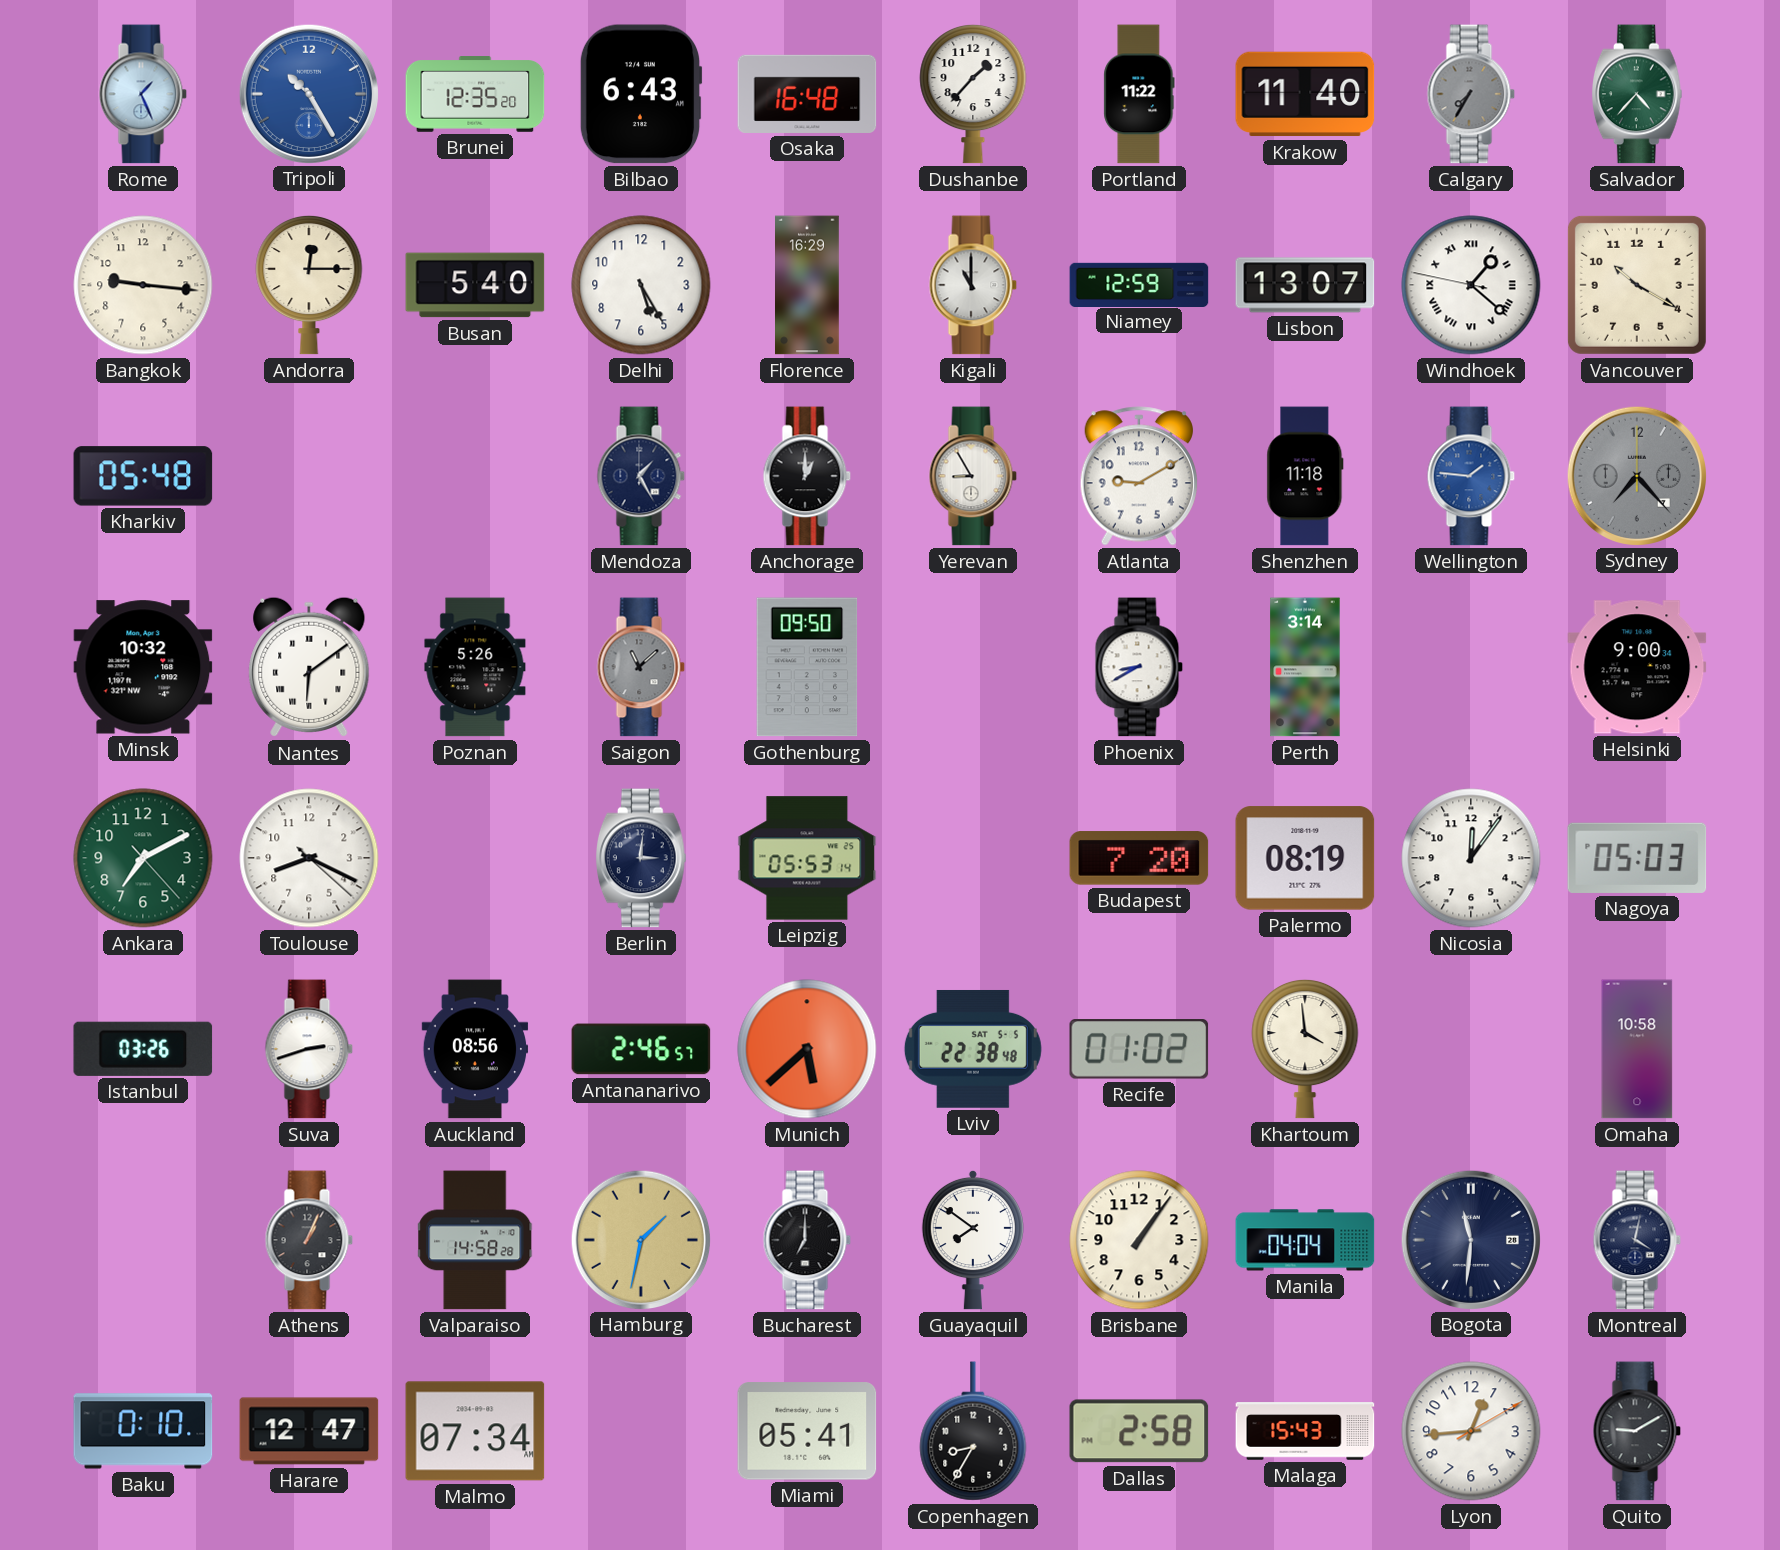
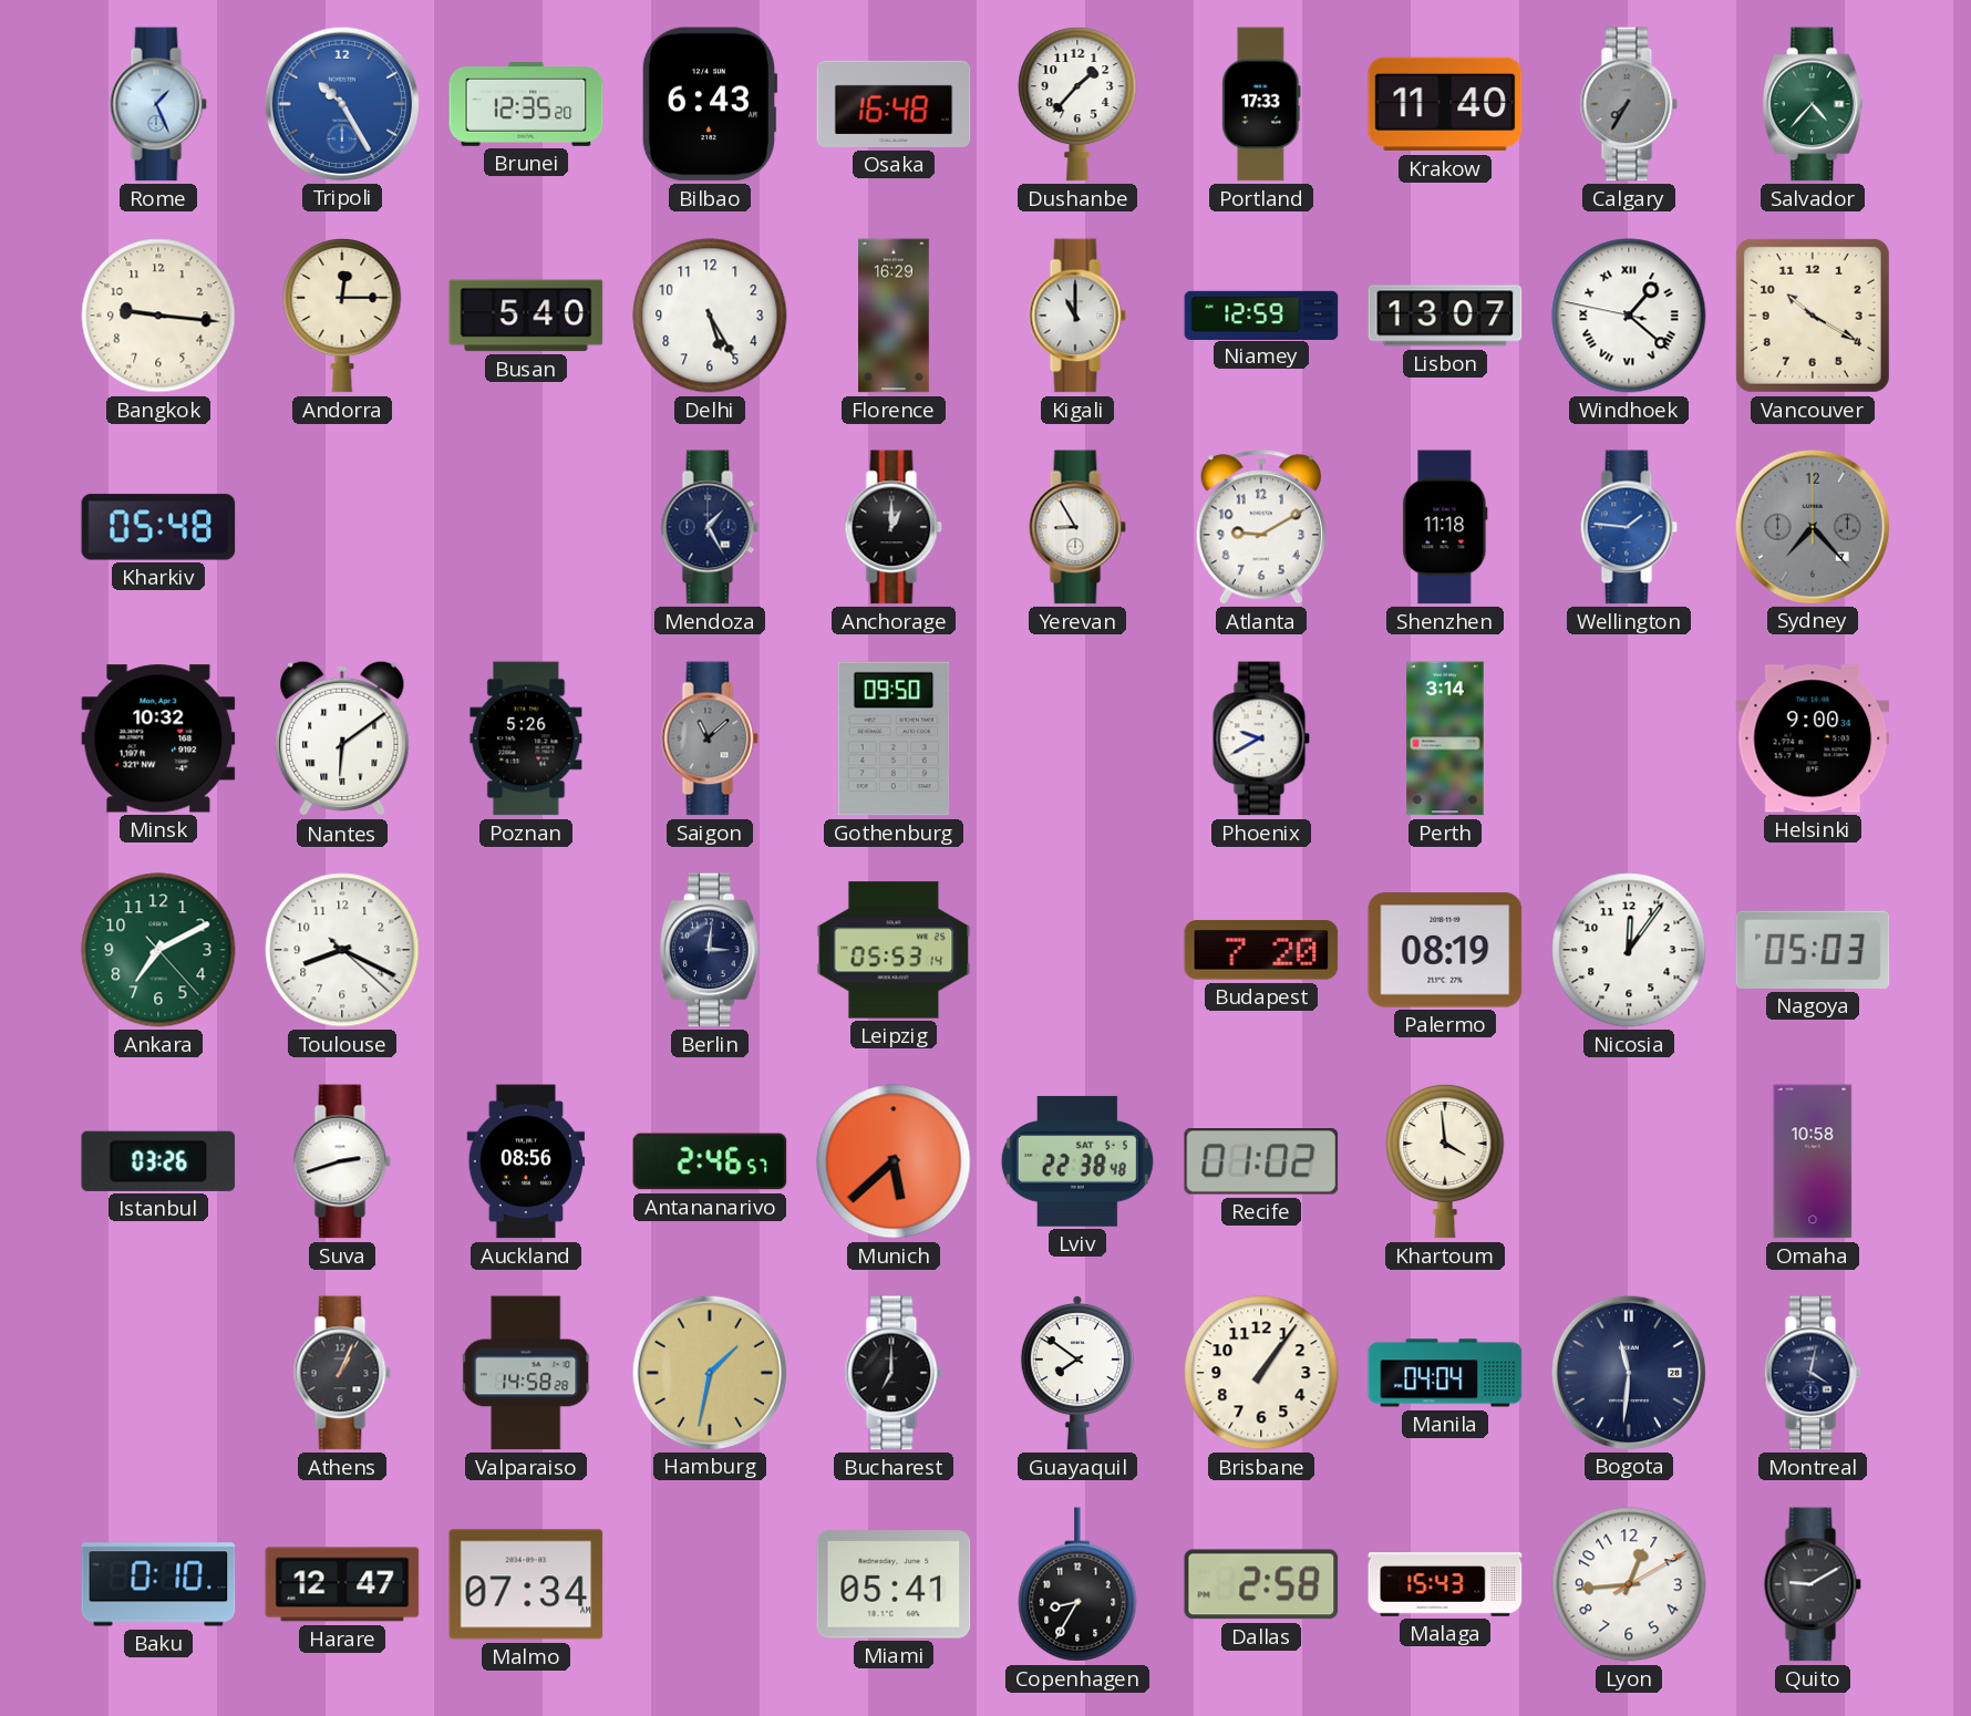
Portland: 11:22 -> 17:33
Phoenix: 8:40 -> 9:40
